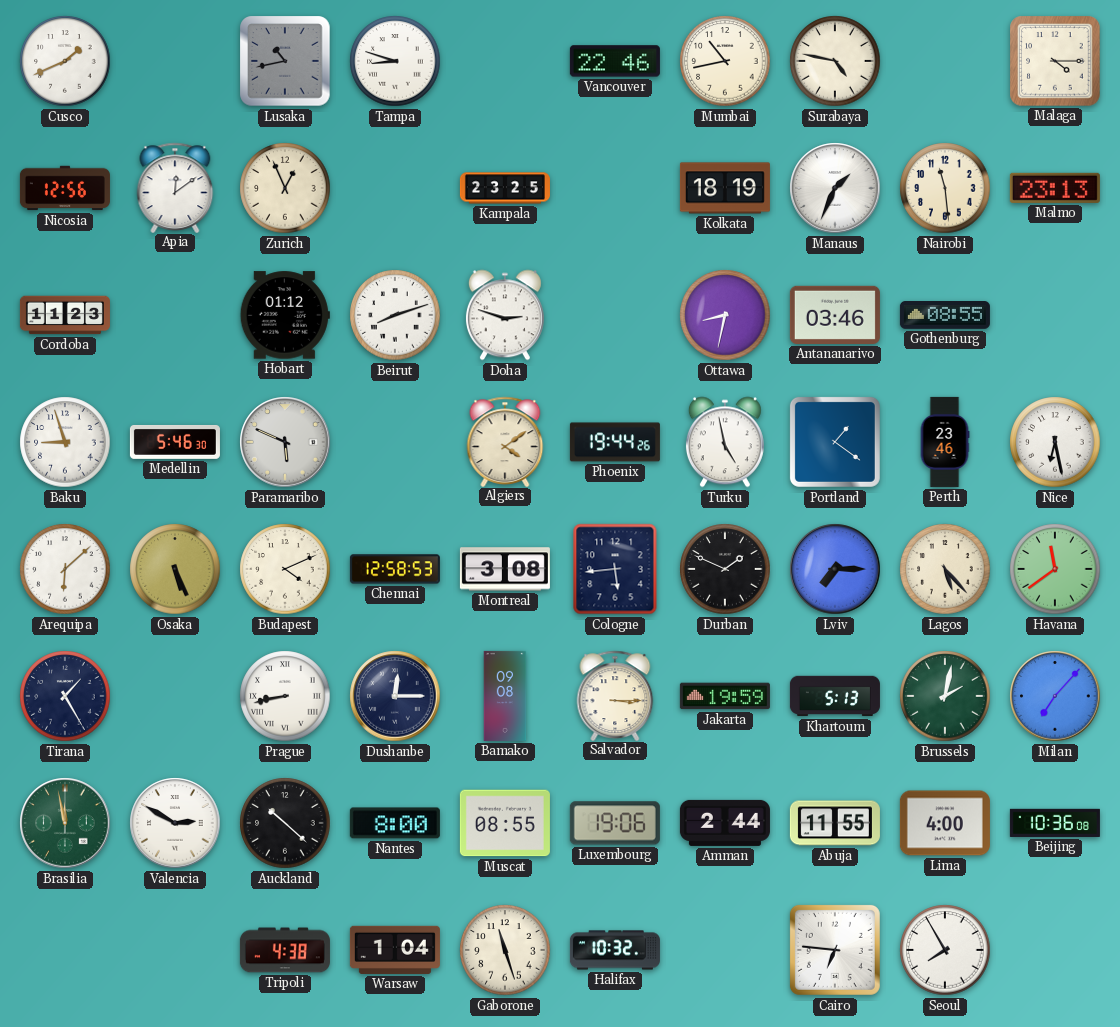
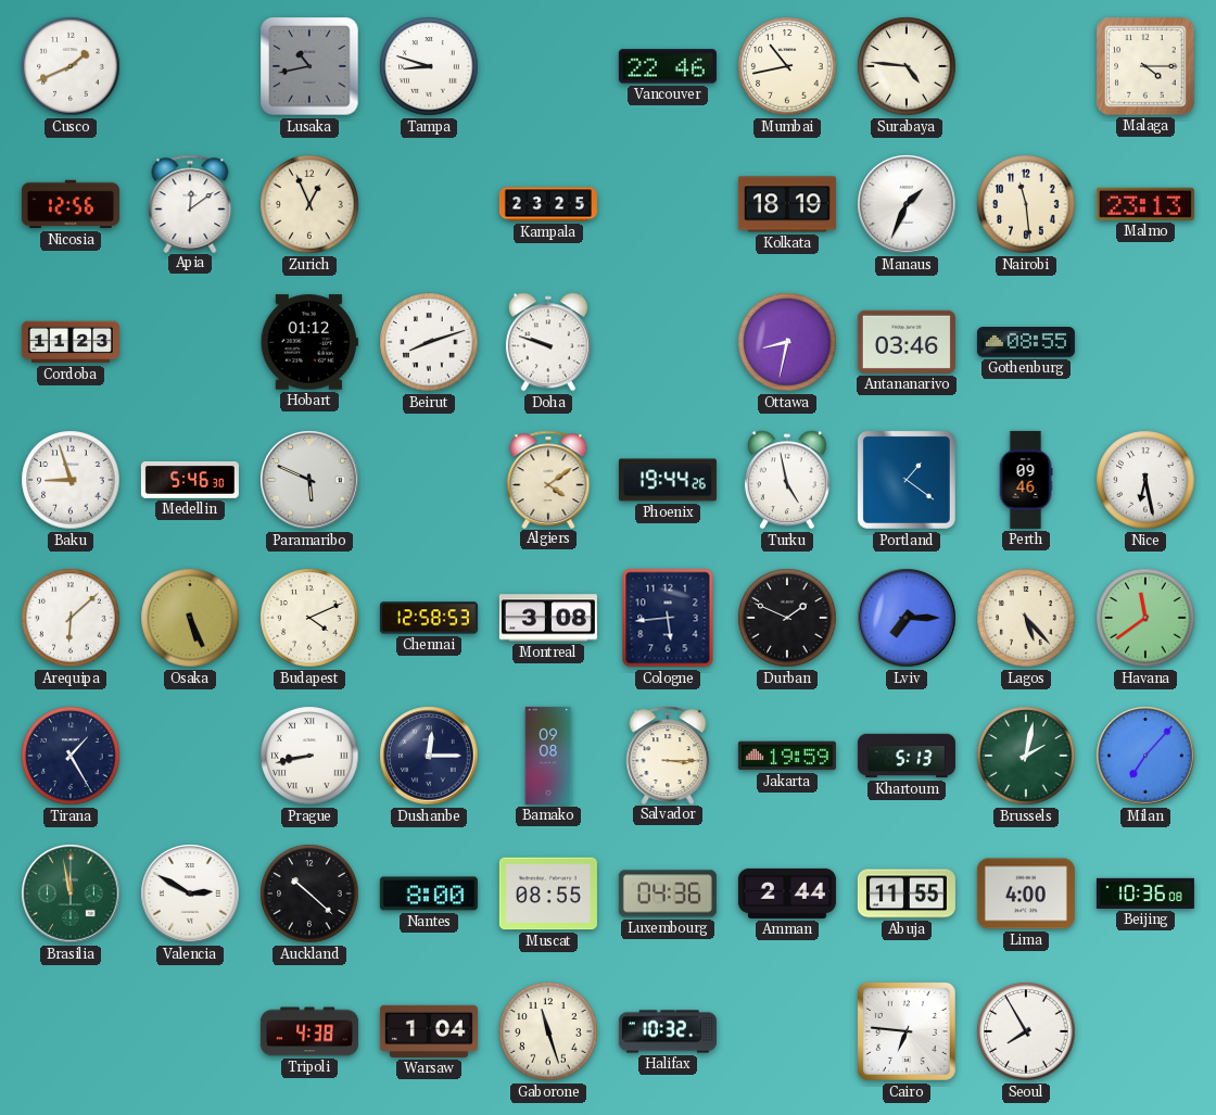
Surabaya: 4:47 -> 4:46
Doha: 2:48 -> 9:48
Perth: 23:46 -> 09:46
Luxembourg: 19:06 -> 04:36
